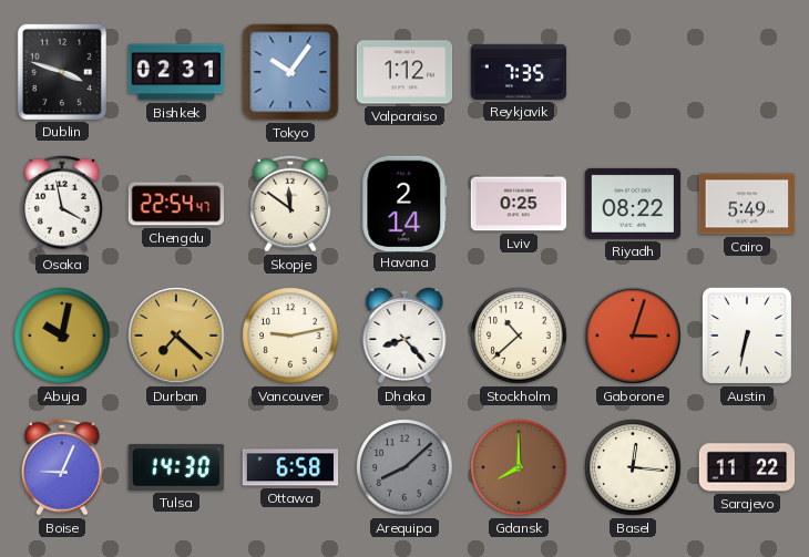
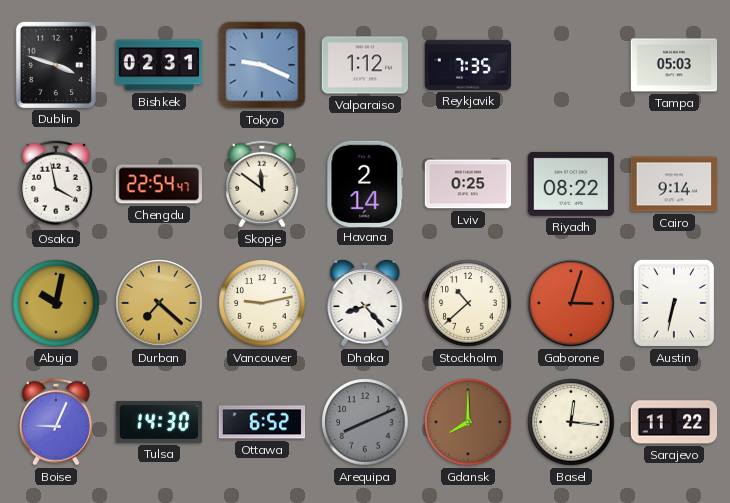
Tokyo: 10:06 -> 9:19
Tampa: none -> 05:03
Cairo: 5:49 -> 9:14
Ottawa: 6:58 -> 6:52
Arequipa: 8:08 -> 8:11
